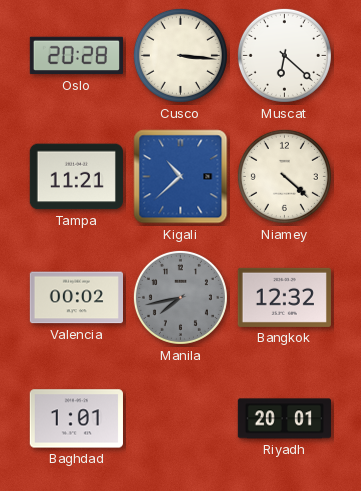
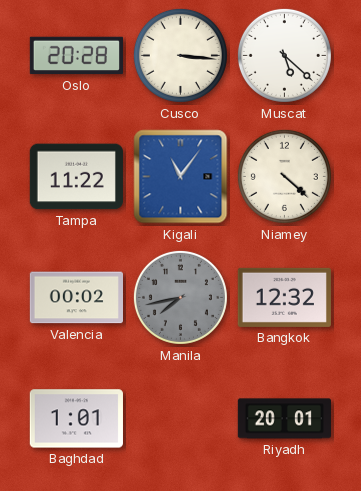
Muscat: 6:22 -> 5:22
Tampa: 11:21 -> 11:22
Kigali: 10:38 -> 11:06
